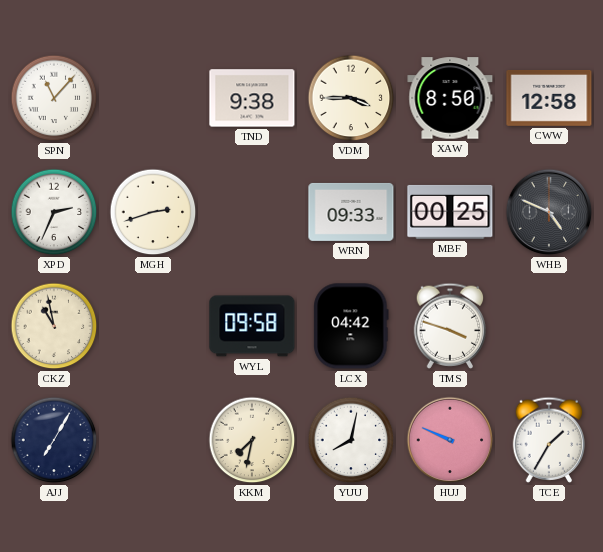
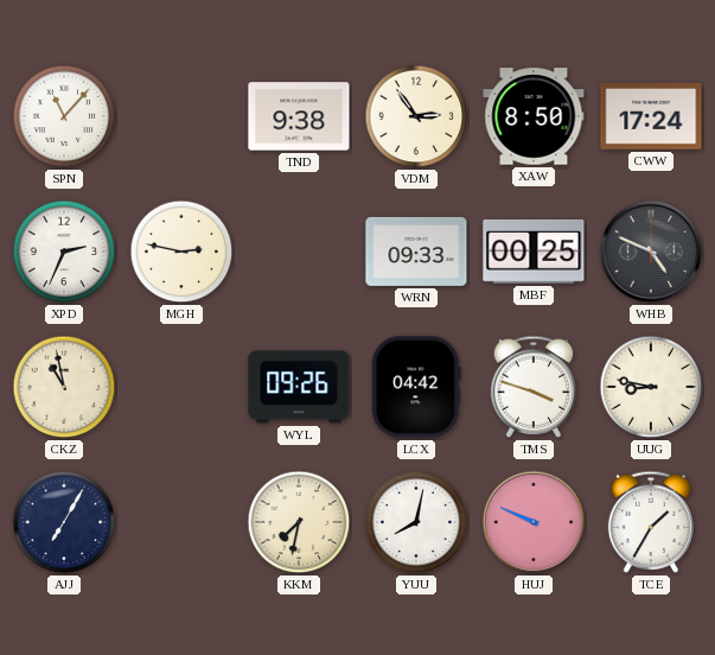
VDM: 3:45 -> 2:54
CWW: 12:58 -> 17:24
MGH: 2:42 -> 2:47
WYL: 09:58 -> 09:26
UUG: none -> 8:47
